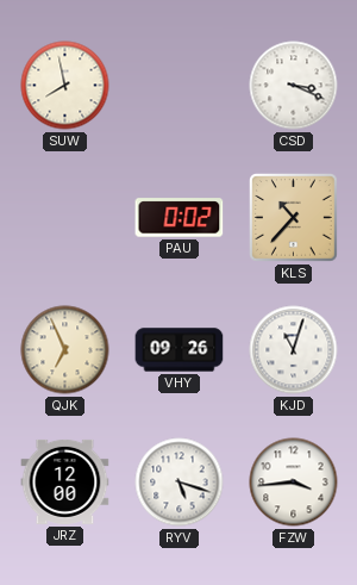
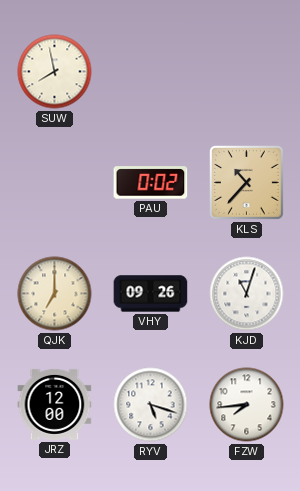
CSD: 3:19 -> none
QJK: 6:56 -> 7:00
FZW: 3:44 -> 7:44
